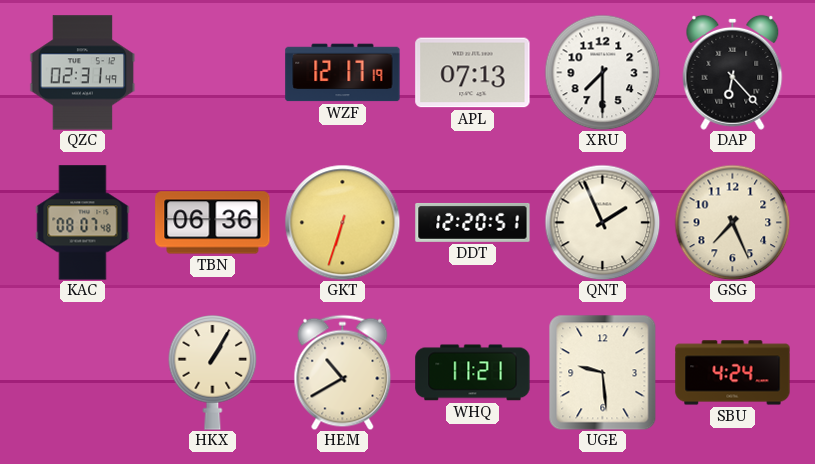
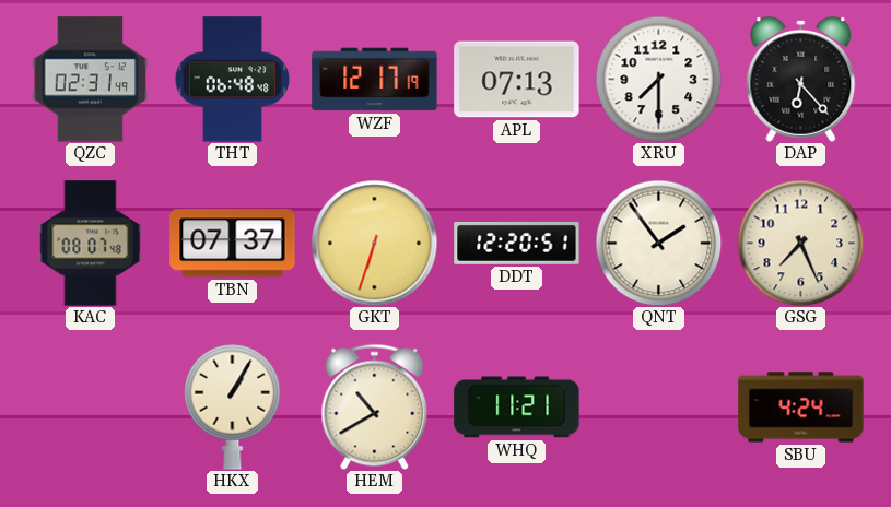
THT: none -> 06:48
TBN: 06:36 -> 07:37
QNT: 1:56 -> 1:54
UGE: 9:29 -> none
